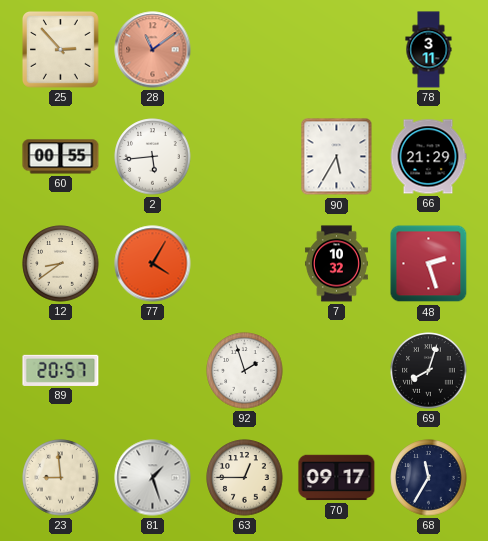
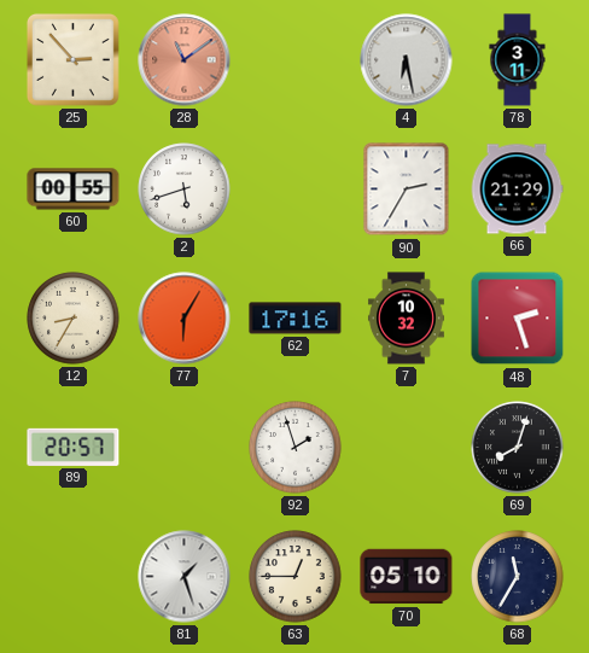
4: none -> 6:28
2: 5:44 -> 5:42
90: 5:35 -> 2:35
12: 8:39 -> 8:35
77: 4:05 -> 6:05
62: none -> 17:16
23: 8:59 -> none
70: 09:17 -> 05:10
